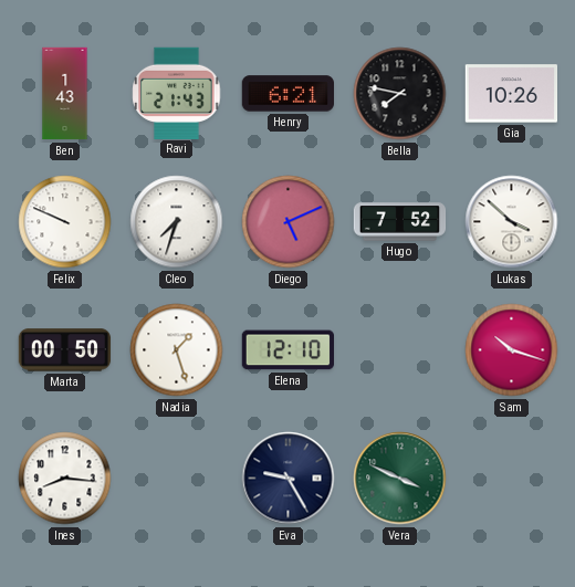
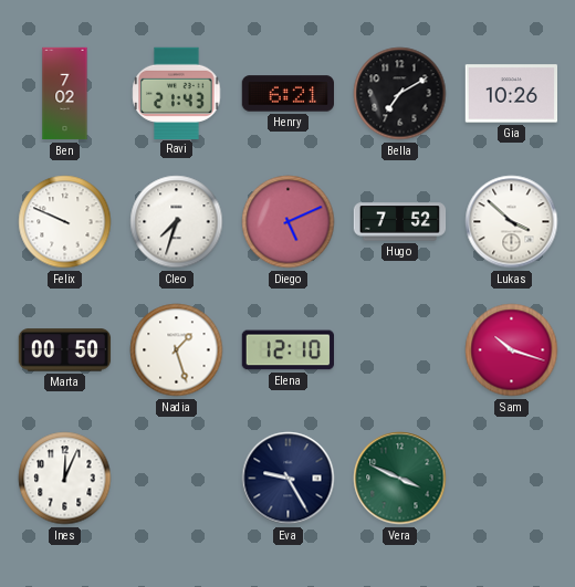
Ben: 1:43 -> 7:02
Bella: 7:47 -> 7:10
Ines: 8:16 -> 12:04
